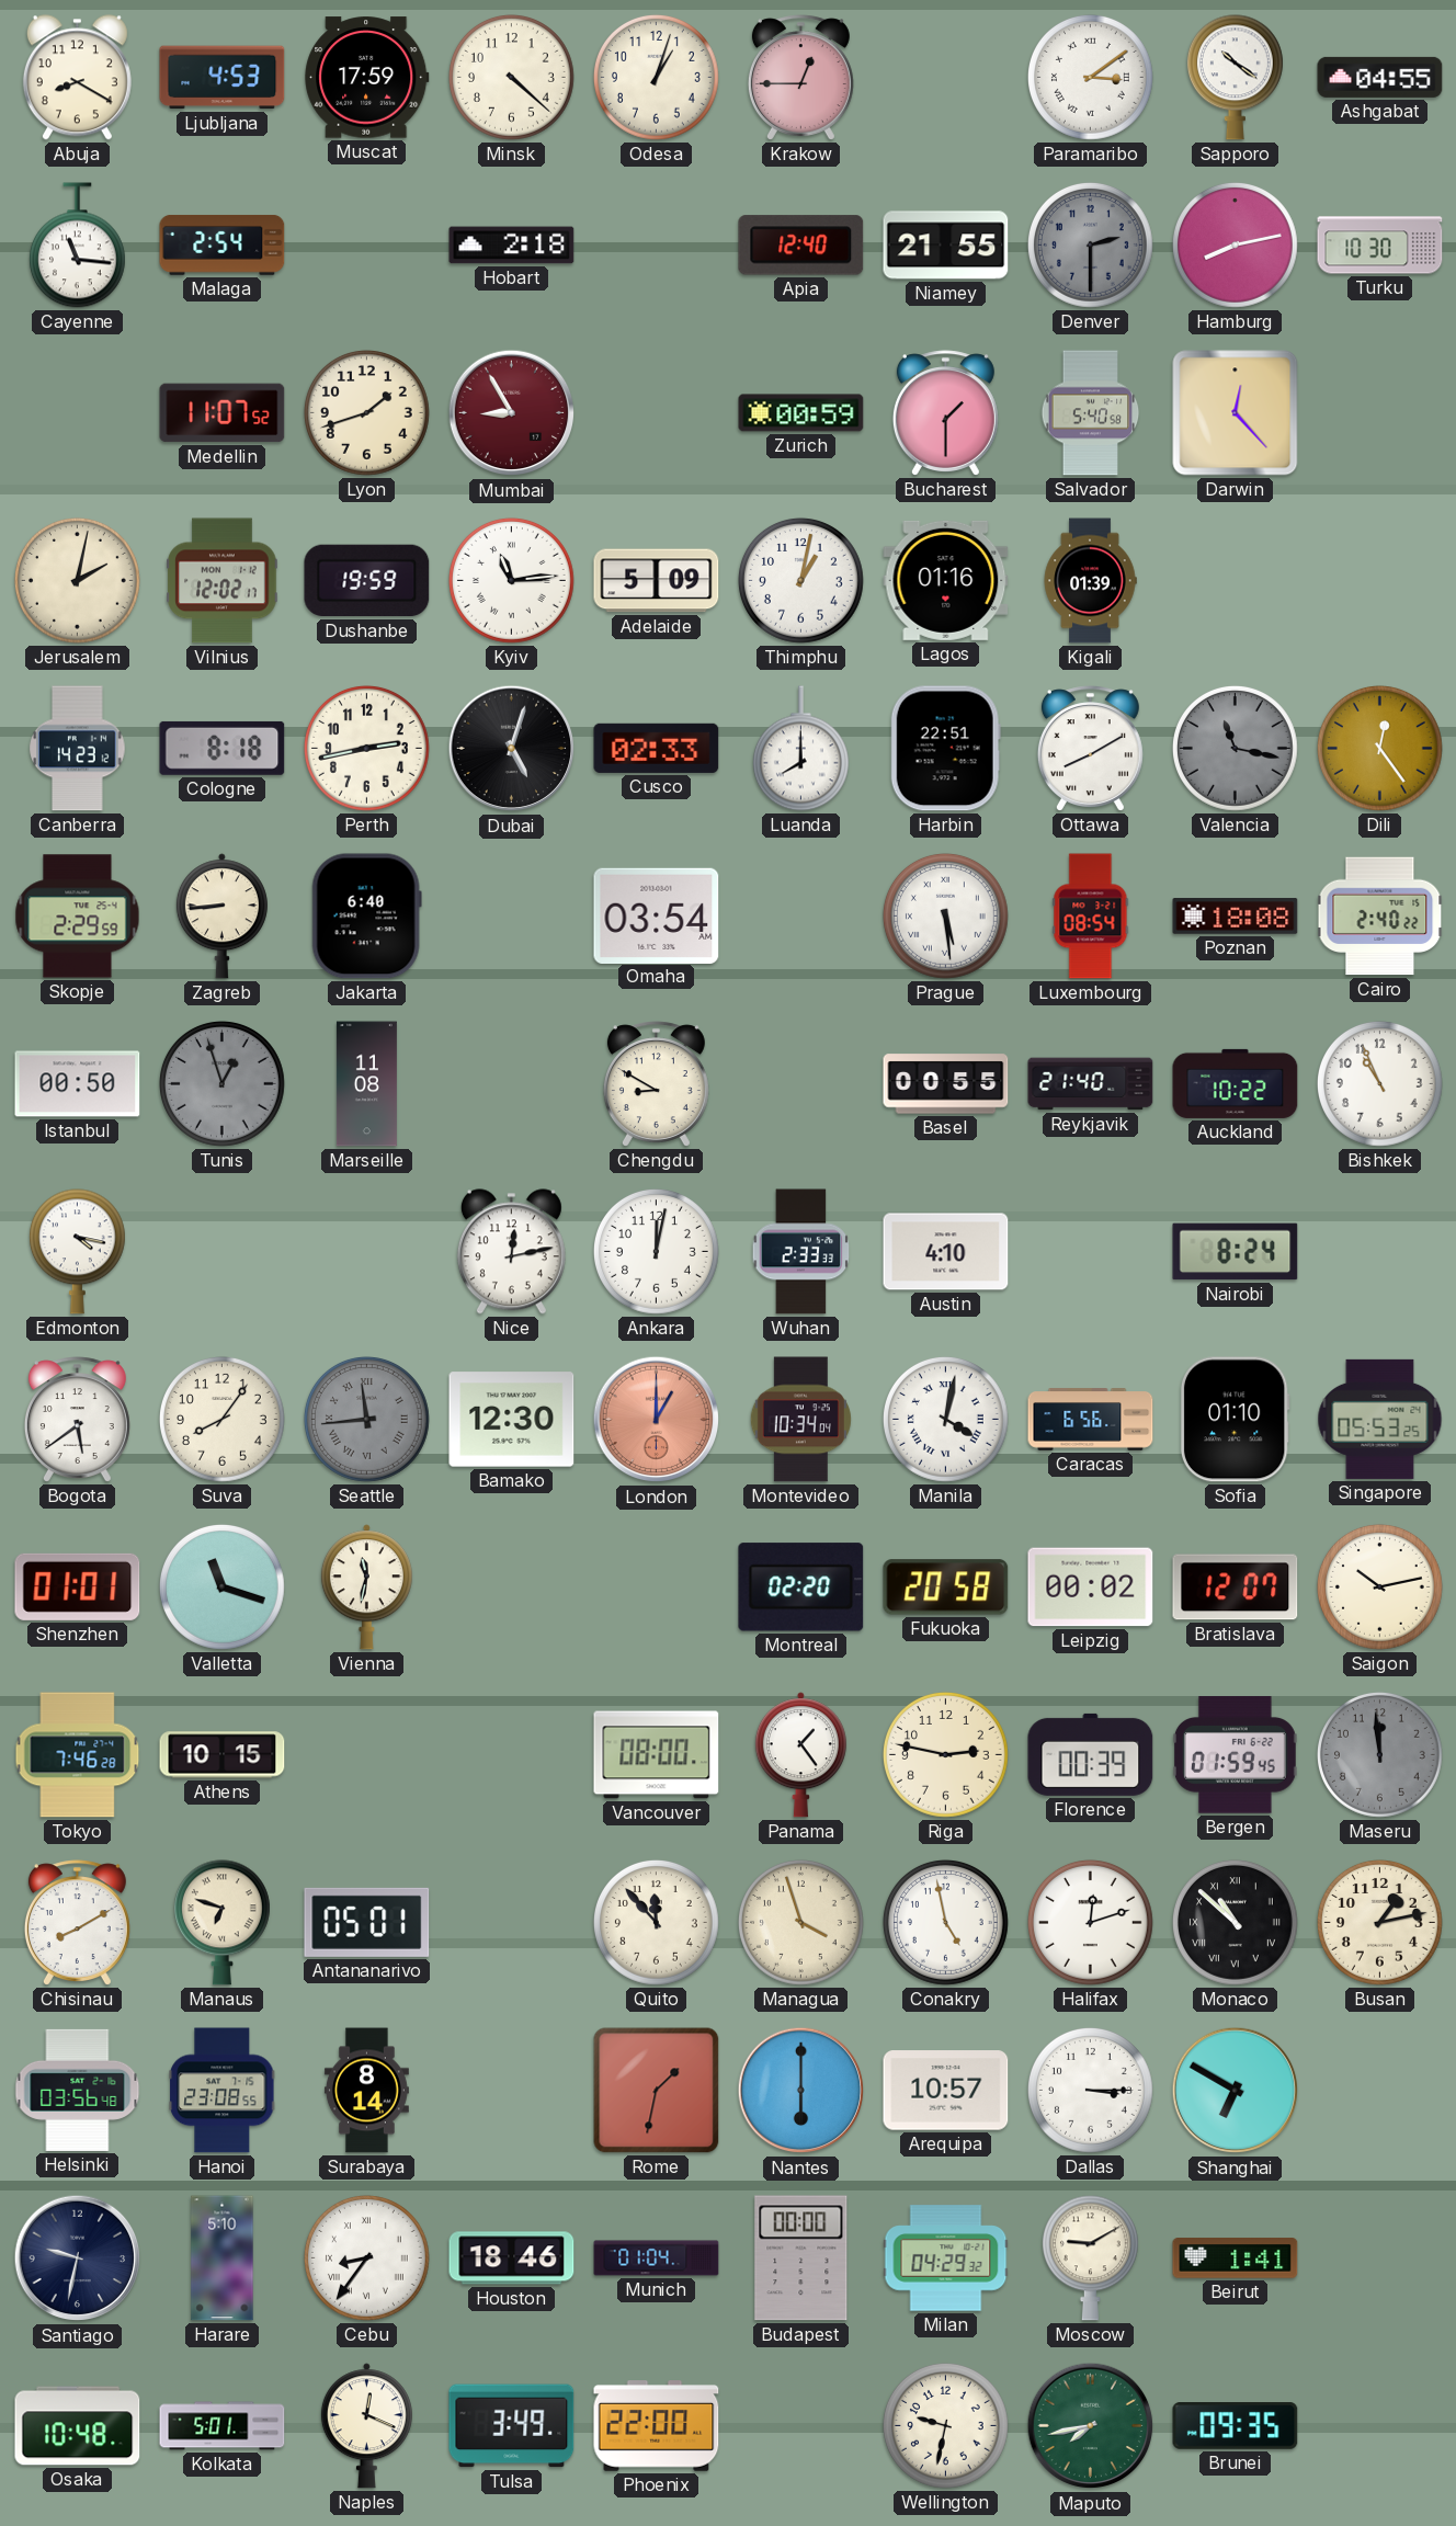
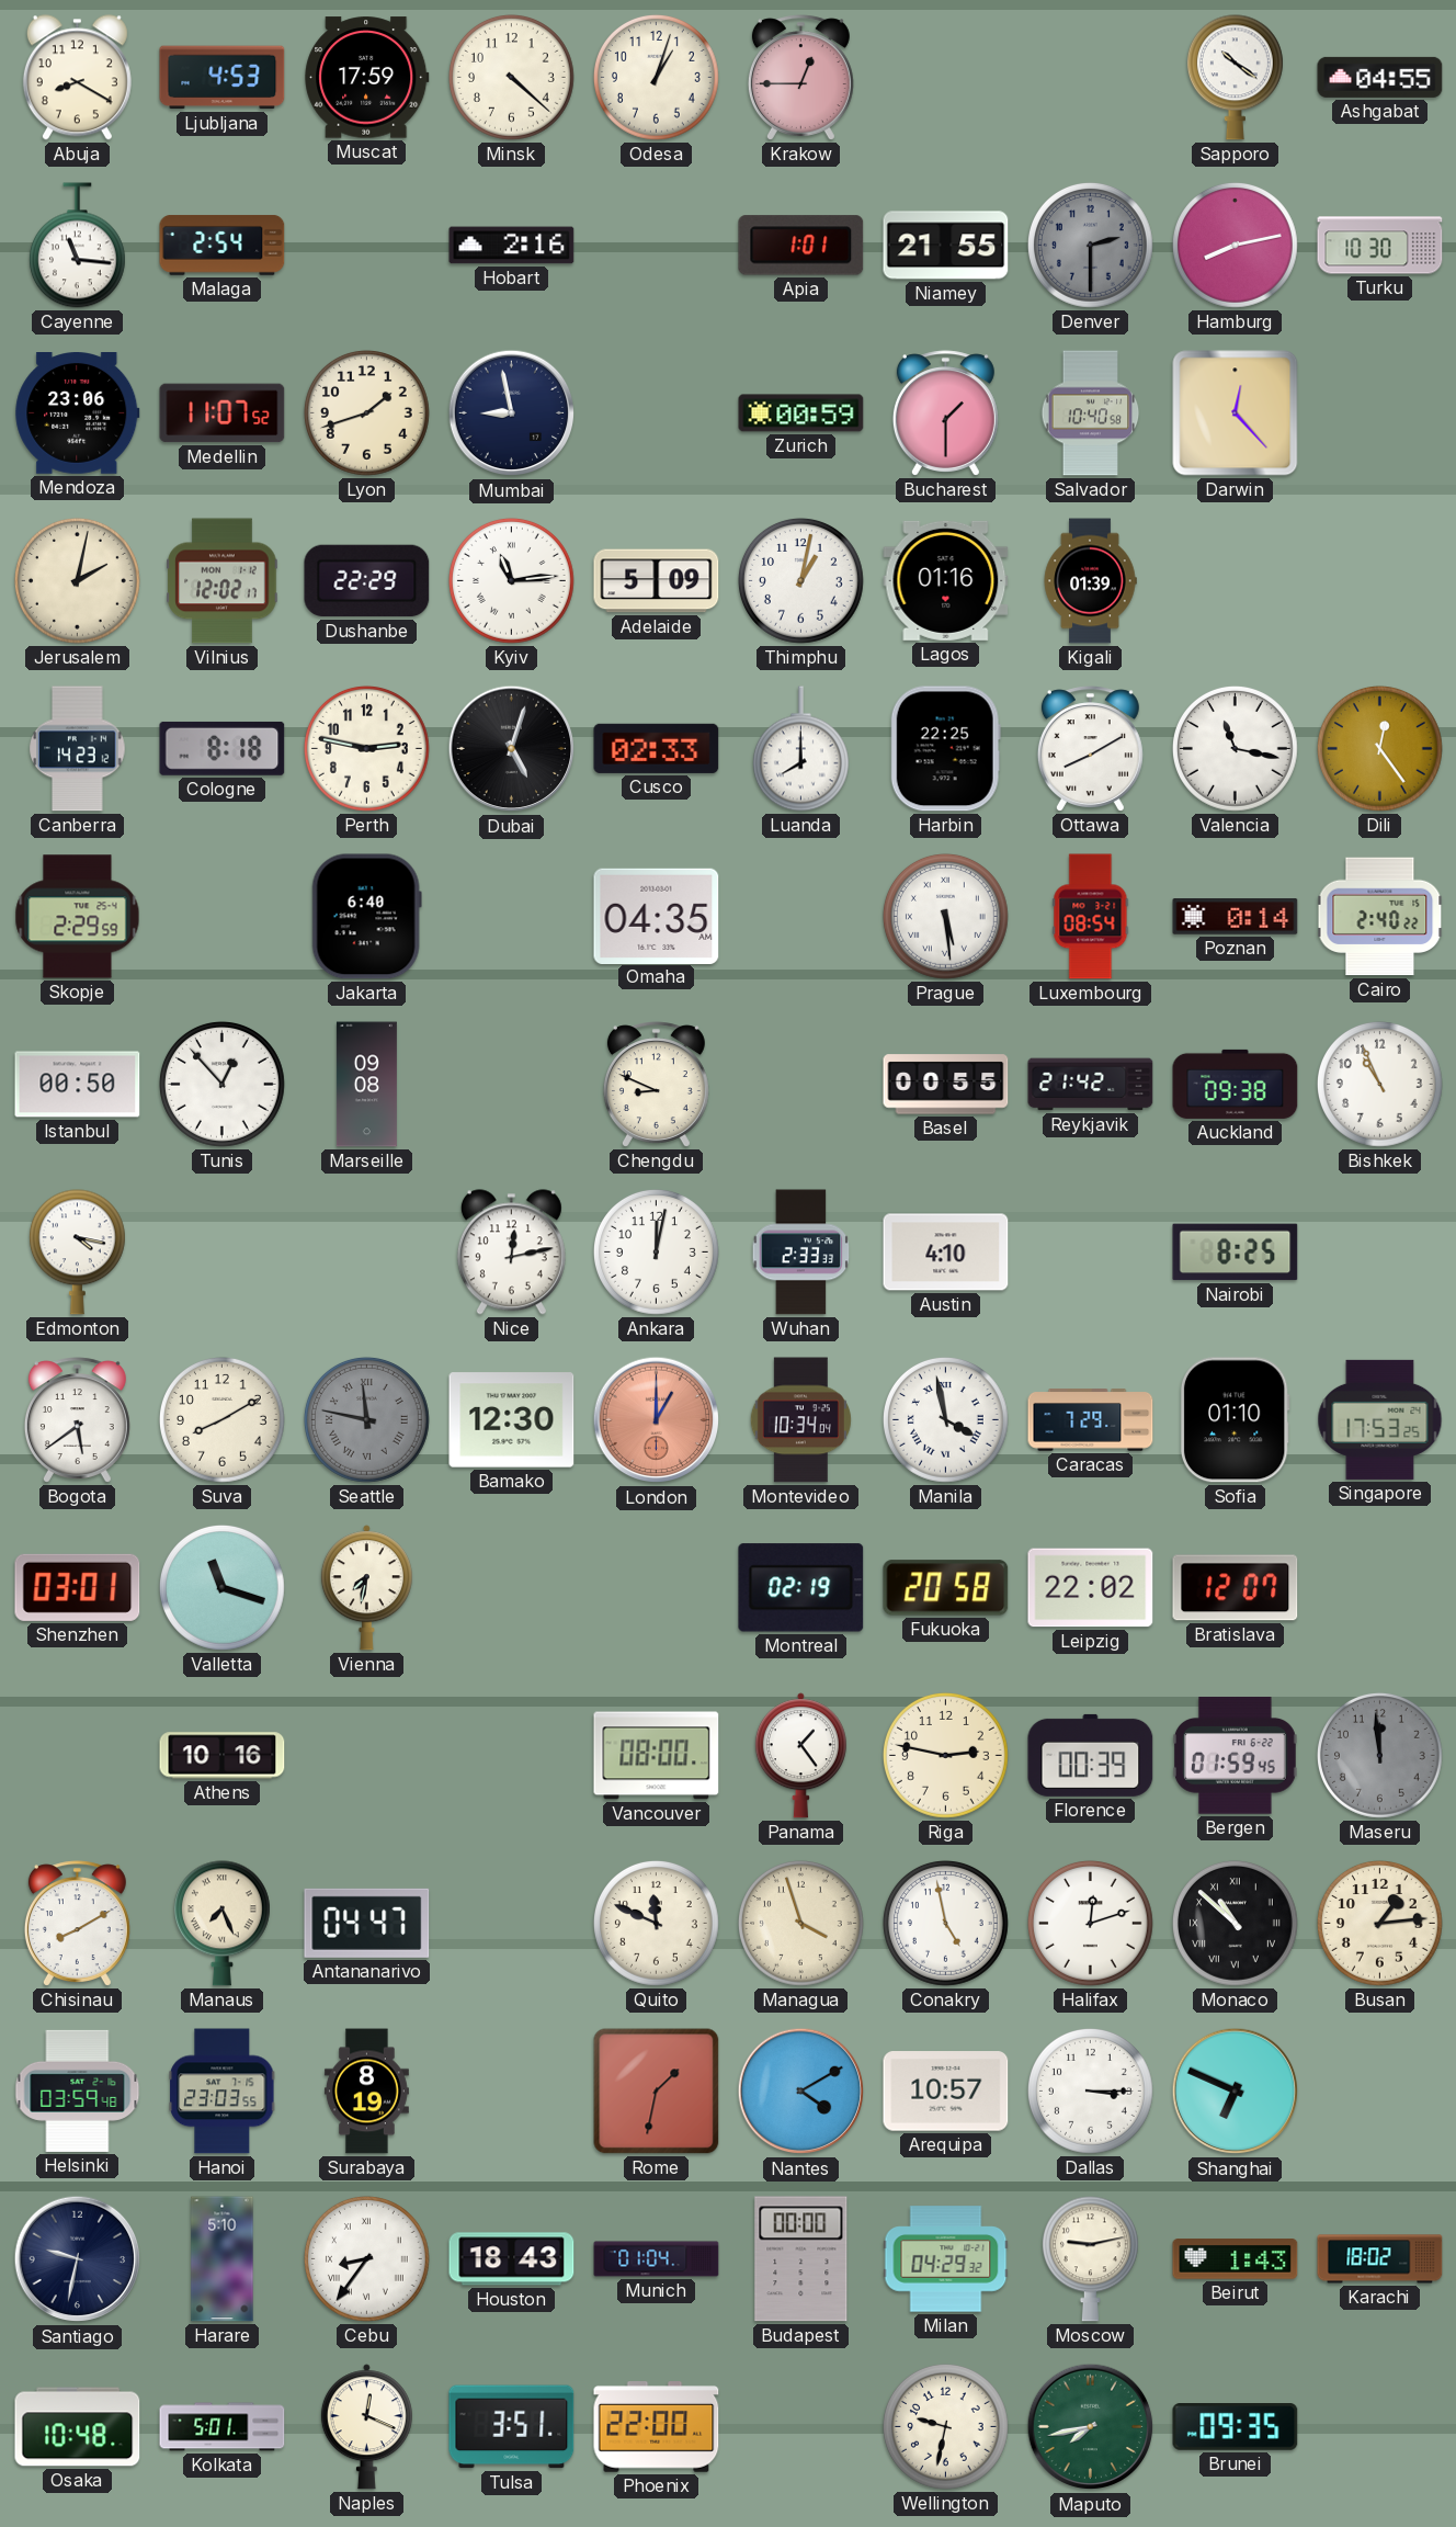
Paramaribo: 3:09 -> none
Hobart: 2:18 -> 2:16
Apia: 12:40 -> 1:01
Mendoza: none -> 23:06
Mumbai: 8:55 -> 8:58
Mumbai dial: burgundy -> navy
Salvador: 5:40 -> 10:40
Dushanbe: 19:59 -> 22:29
Perth: 2:43 -> 2:47
Harbin: 22:51 -> 22:25
Valencia dial: grey -> white
Zagreb: 8:44 -> none
Omaha: 03:54 -> 04:35
Poznan: 18:08 -> 0:14
Tunis: 12:57 -> 12:53
Tunis dial: grey -> white
Marseille: 11:08 -> 09:08
Chengdu: 8:50 -> 8:49
Reykjavik: 21:40 -> 21:42
Auckland: 10:22 -> 09:38
Nairobi: 8:24 -> 8:25
Suva: 8:06 -> 8:10
Seattle: 11:44 -> 11:47
Manila: 4:02 -> 3:58
Caracas: 6:56 -> 7:29
Singapore: 05:53 -> 17:53
Shenzhen: 01:01 -> 03:01
Vienna: 11:32 -> 7:32
Montreal: 02:20 -> 02:19
Leipzig: 00:02 -> 22:02
Saigon: 10:13 -> none
Tokyo: 7:46 -> none
Athens: 10:15 -> 10:16
Manaus: 6:48 -> 7:26
Antananarivo: 05:01 -> 04:47
Quito: 11:53 -> 11:49
Busan: 1:13 -> 1:14
Helsinki: 03:56 -> 03:59
Hanoi: 23:08 -> 23:03
Surabaya: 8:14 -> 8:19
Nantes: 6:00 -> 4:10
Shanghai: 6:50 -> 6:49
Houston: 18:46 -> 18:43
Moscow: 9:10 -> 9:13
Beirut: 1:41 -> 1:43
Karachi: none -> 18:02
Tulsa: 3:49 -> 3:51
